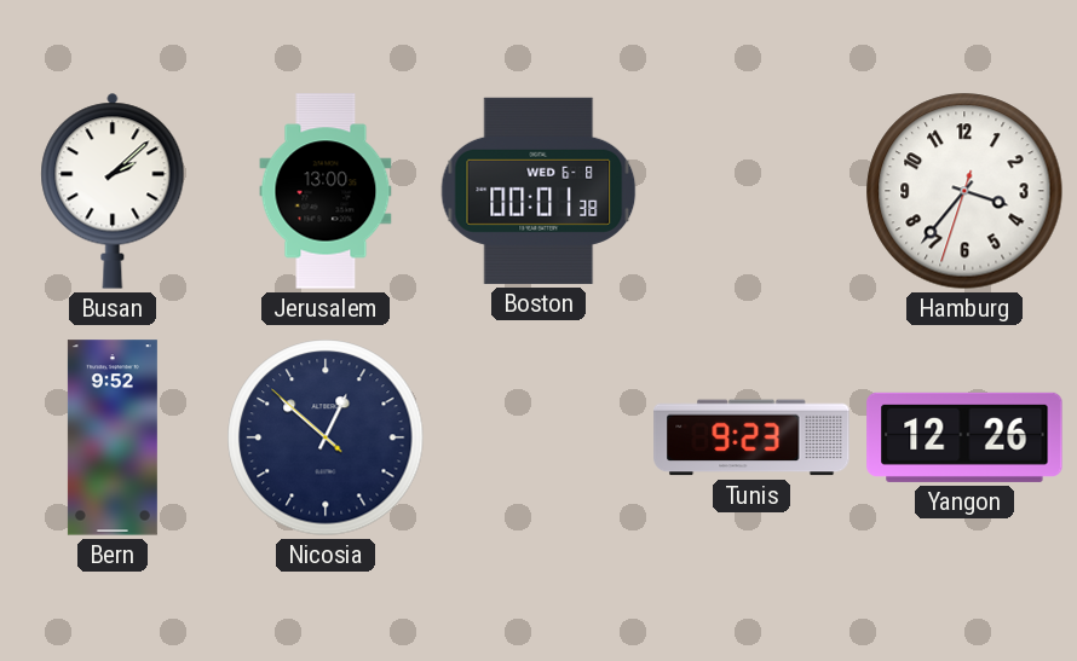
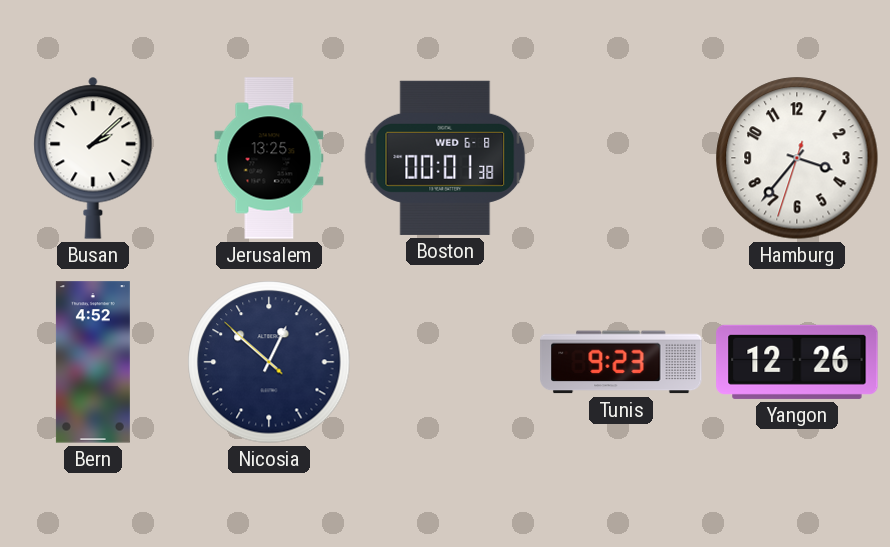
Jerusalem: 13:00 -> 13:25
Bern: 9:52 -> 4:52
